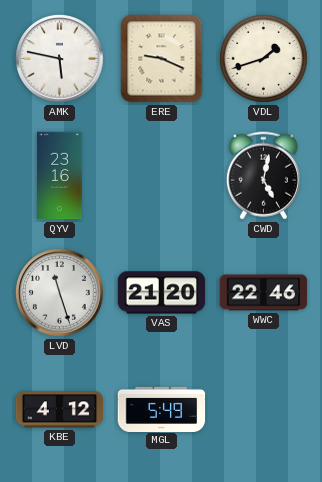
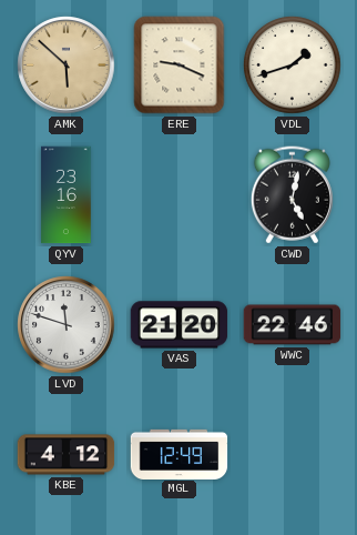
AMK: 5:47 -> 5:52
AMK dial: white -> champagne
LVD: 11:27 -> 11:48
MGL: 5:49 -> 12:49
